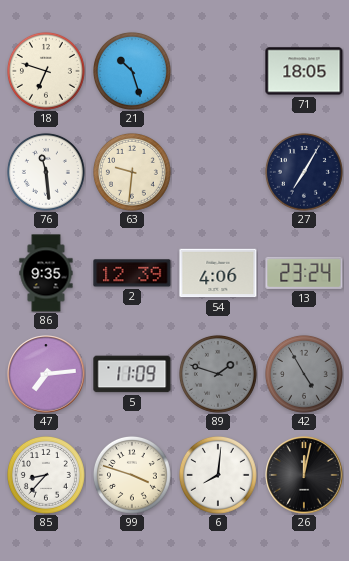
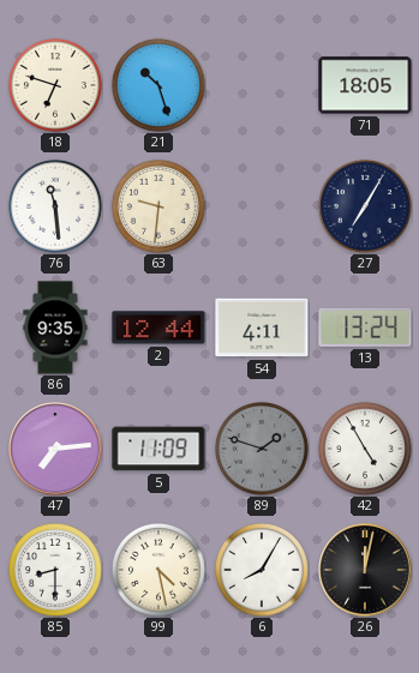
2: 12:39 -> 12:44
54: 4:06 -> 4:11
13: 23:24 -> 13:24
42 dial: grey -> white
85: 8:37 -> 8:30
99: 3:48 -> 4:28
6: 8:01 -> 8:05
